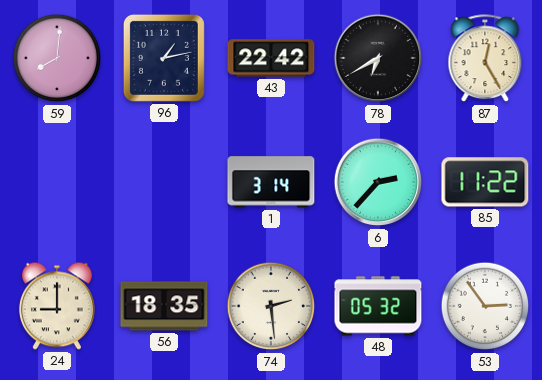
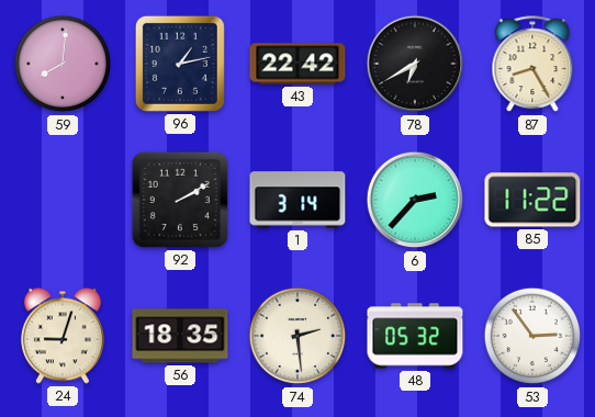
87: 12:25 -> 8:25
92: none -> 2:10
24: 9:00 -> 9:03
